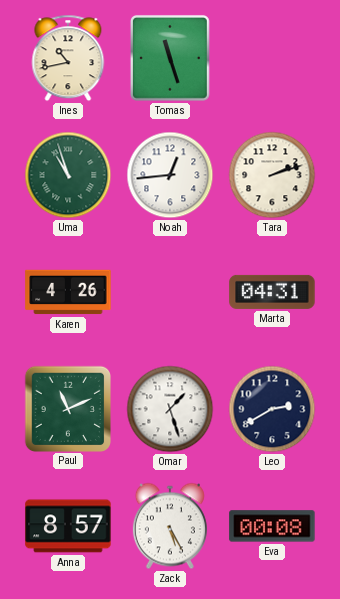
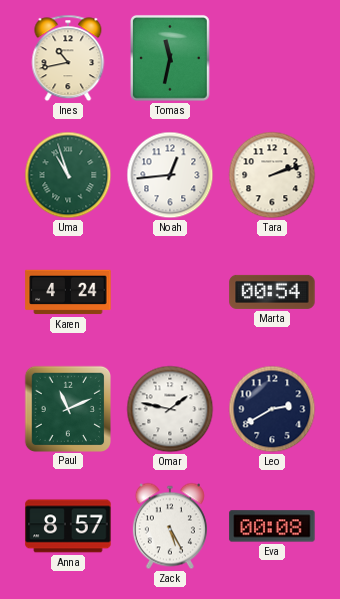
Tomas: 11:27 -> 11:32
Karen: 4:26 -> 4:24
Marta: 04:31 -> 00:54
Omar: 1:27 -> 1:47
